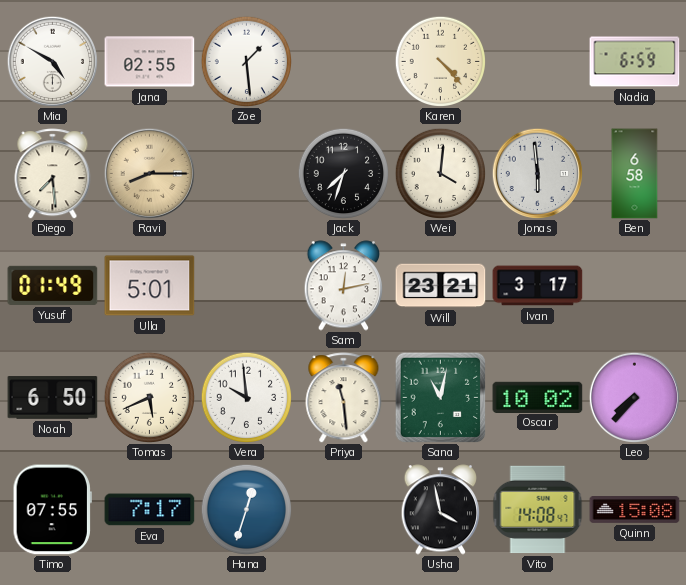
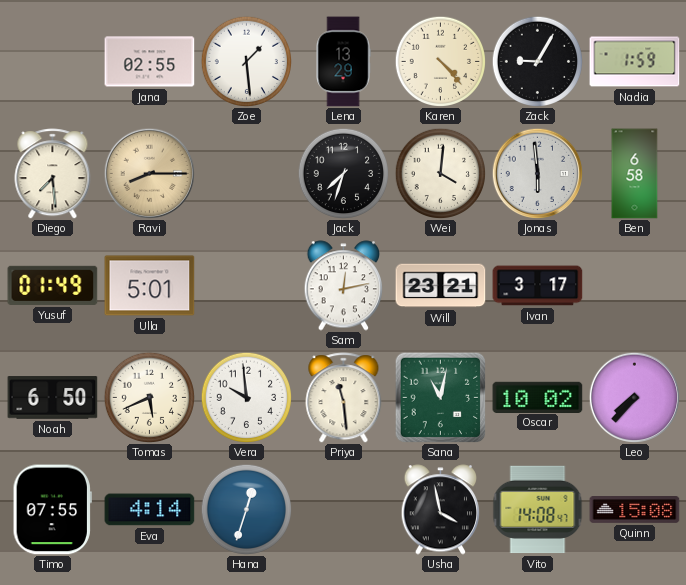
Mia: 4:50 -> none
Lena: none -> 13:29
Zack: none -> 9:05
Nadia: 6:59 -> 1:59
Eva: 7:17 -> 4:14
